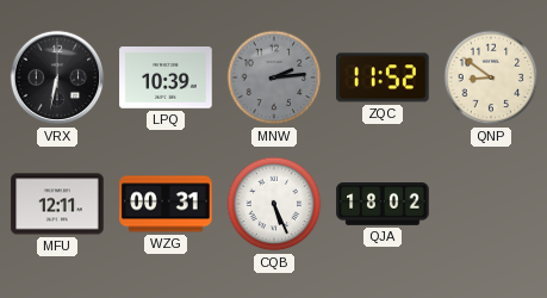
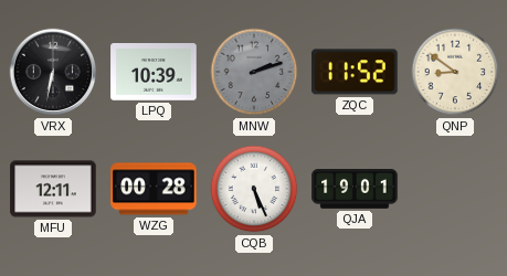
MNW: 2:14 -> 2:12
WZG: 00:31 -> 00:28
QJA: 18:02 -> 19:01
